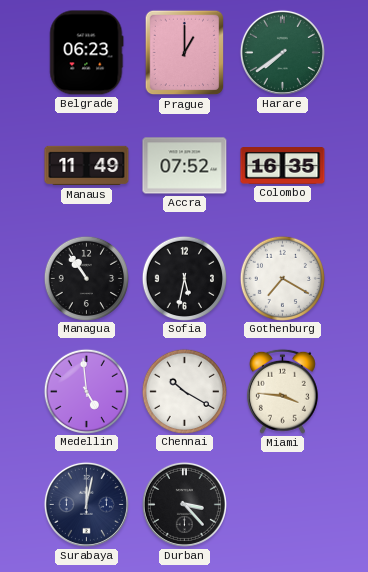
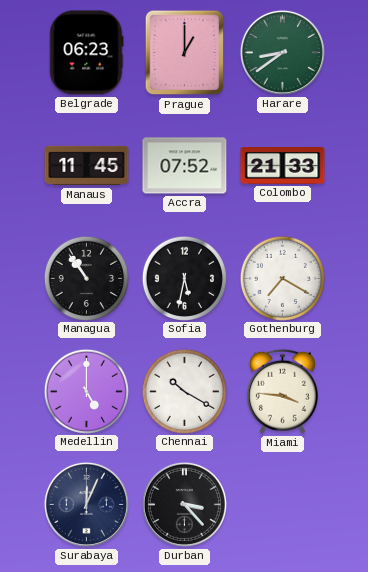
Harare: 7:39 -> 8:39
Manaus: 11:49 -> 11:45
Colombo: 16:35 -> 21:33
Medellin: 4:59 -> 5:00
Surabaya: 12:02 -> 12:04
